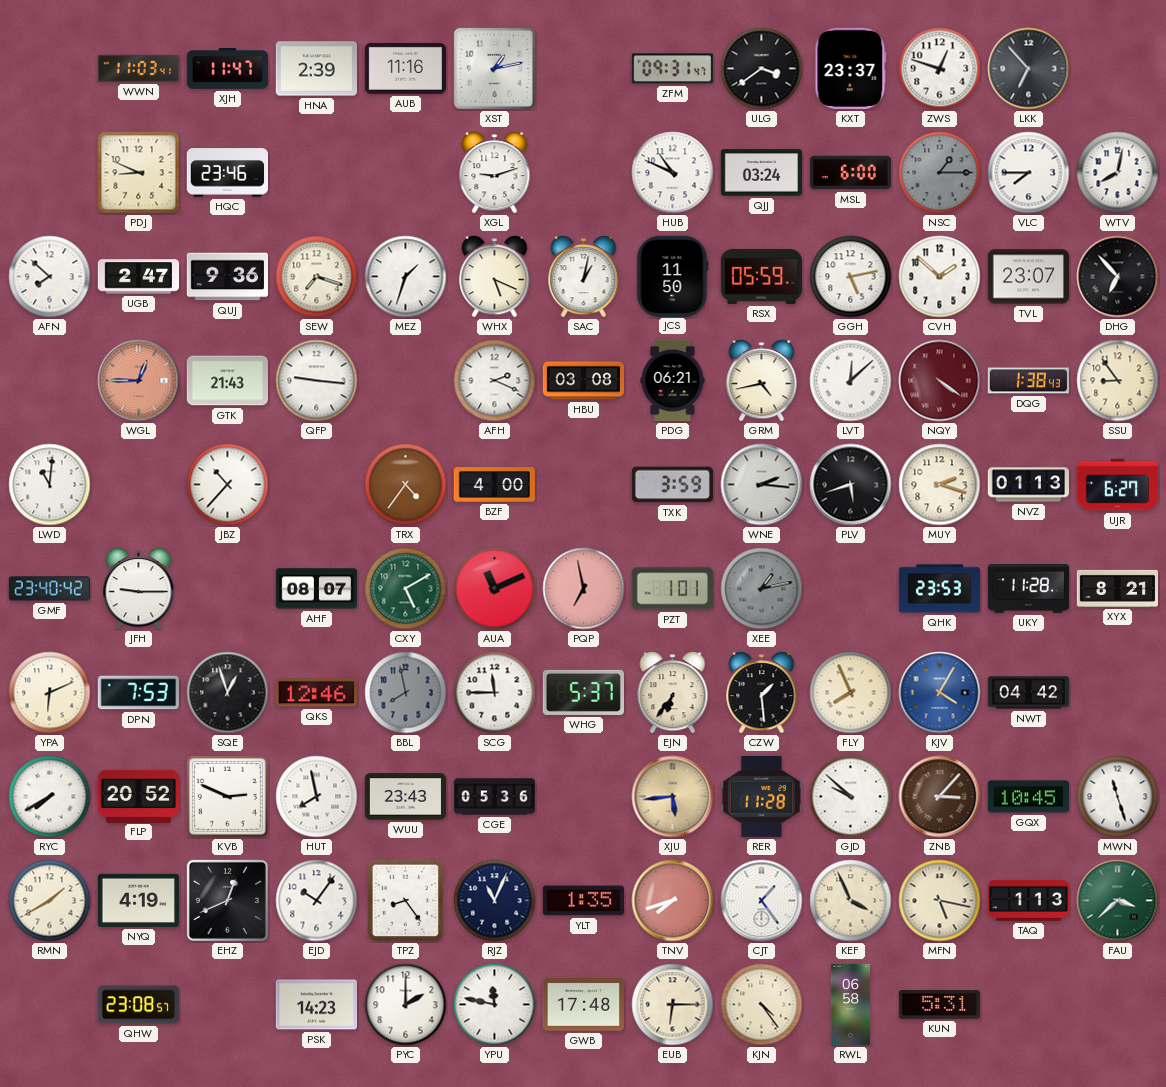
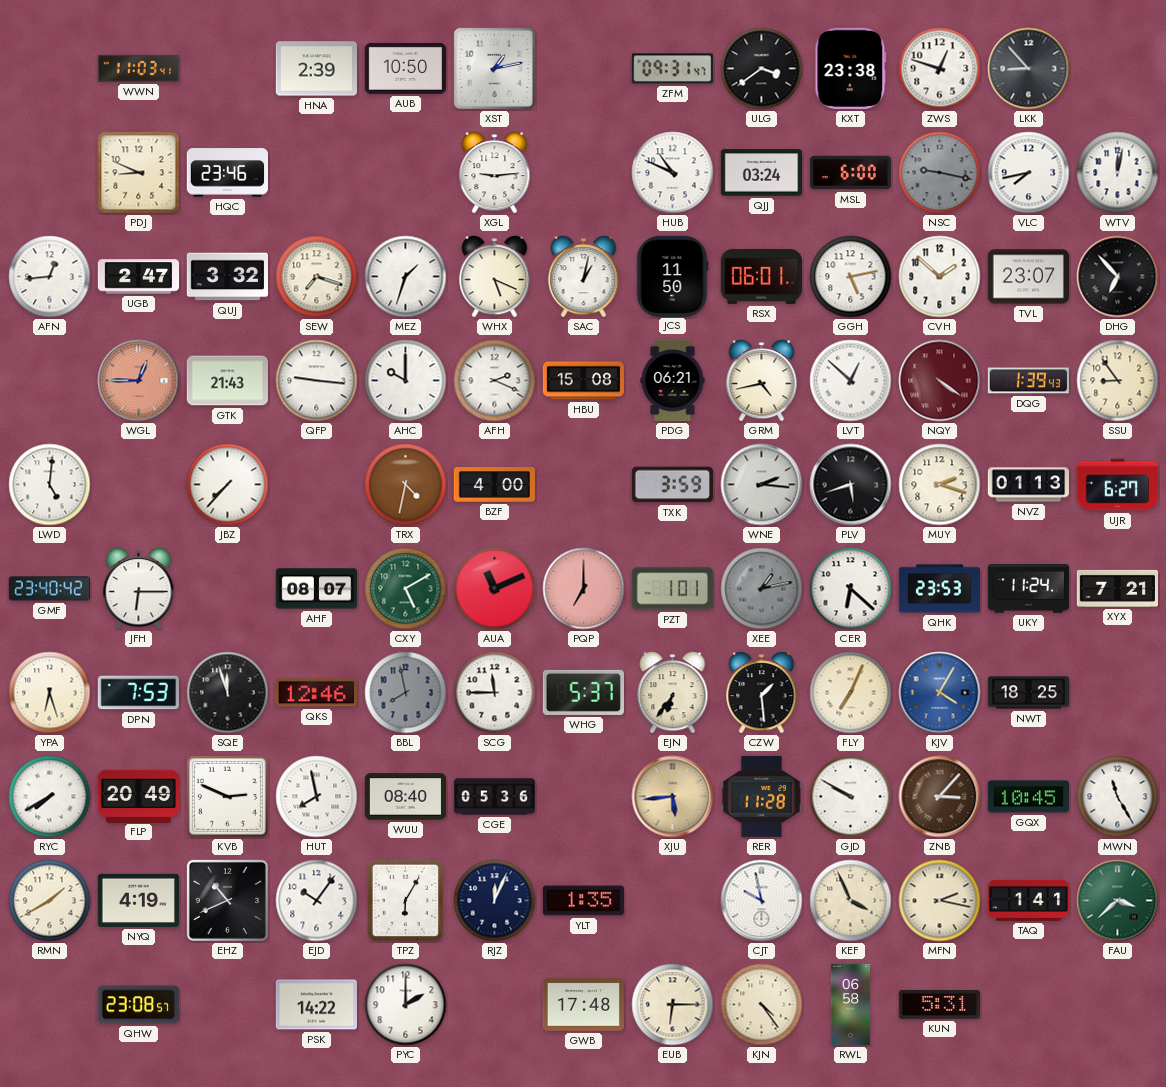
XJH: 11:47 -> none
AUB: 11:16 -> 10:50
KXT: 23:37 -> 23:38
LKK: 6:53 -> 8:53
XGL: 9:12 -> 9:14
NSC: 1:15 -> 9:17
VLC: 7:45 -> 7:43
WTV: 8:02 -> 12:02
AFN: 7:52 -> 12:44
QUJ: 9:36 -> 3:32
RSX: 05:59 -> 06:01
AHC: none -> 10:00
HBU: 03:08 -> 15:08
LVT: 12:08 -> 12:52
DQG: 1:38 -> 1:39
LWD: 11:01 -> 5:01
JBZ: 10:37 -> 7:37
TRX: 4:36 -> 4:32
JFH: 9:15 -> 6:15
PQP: 6:58 -> 7:00
CER: none -> 6:22
UKY: 11:28 -> 11:24
XYX: 8:21 -> 7:21
YPA: 6:11 -> 6:27
SQE: 12:57 -> 11:57
FLY: 7:56 -> 7:04
NWT: 04:42 -> 18:25
FLP: 20:52 -> 20:49
WUU: 23:43 -> 08:40
GJD: 9:52 -> 9:50
MWN: 11:27 -> 11:25
EHZ: 12:41 -> 10:41
TPZ: 8:24 -> 6:05
RJZ: 11:04 -> 12:04
TNV: 7:42 -> none
CJT: 1:24 -> 9:58
MFN: 5:17 -> 2:17
TAQ: 1:13 -> 1:41
PSK: 14:23 -> 14:22
YPU: 11:47 -> none
